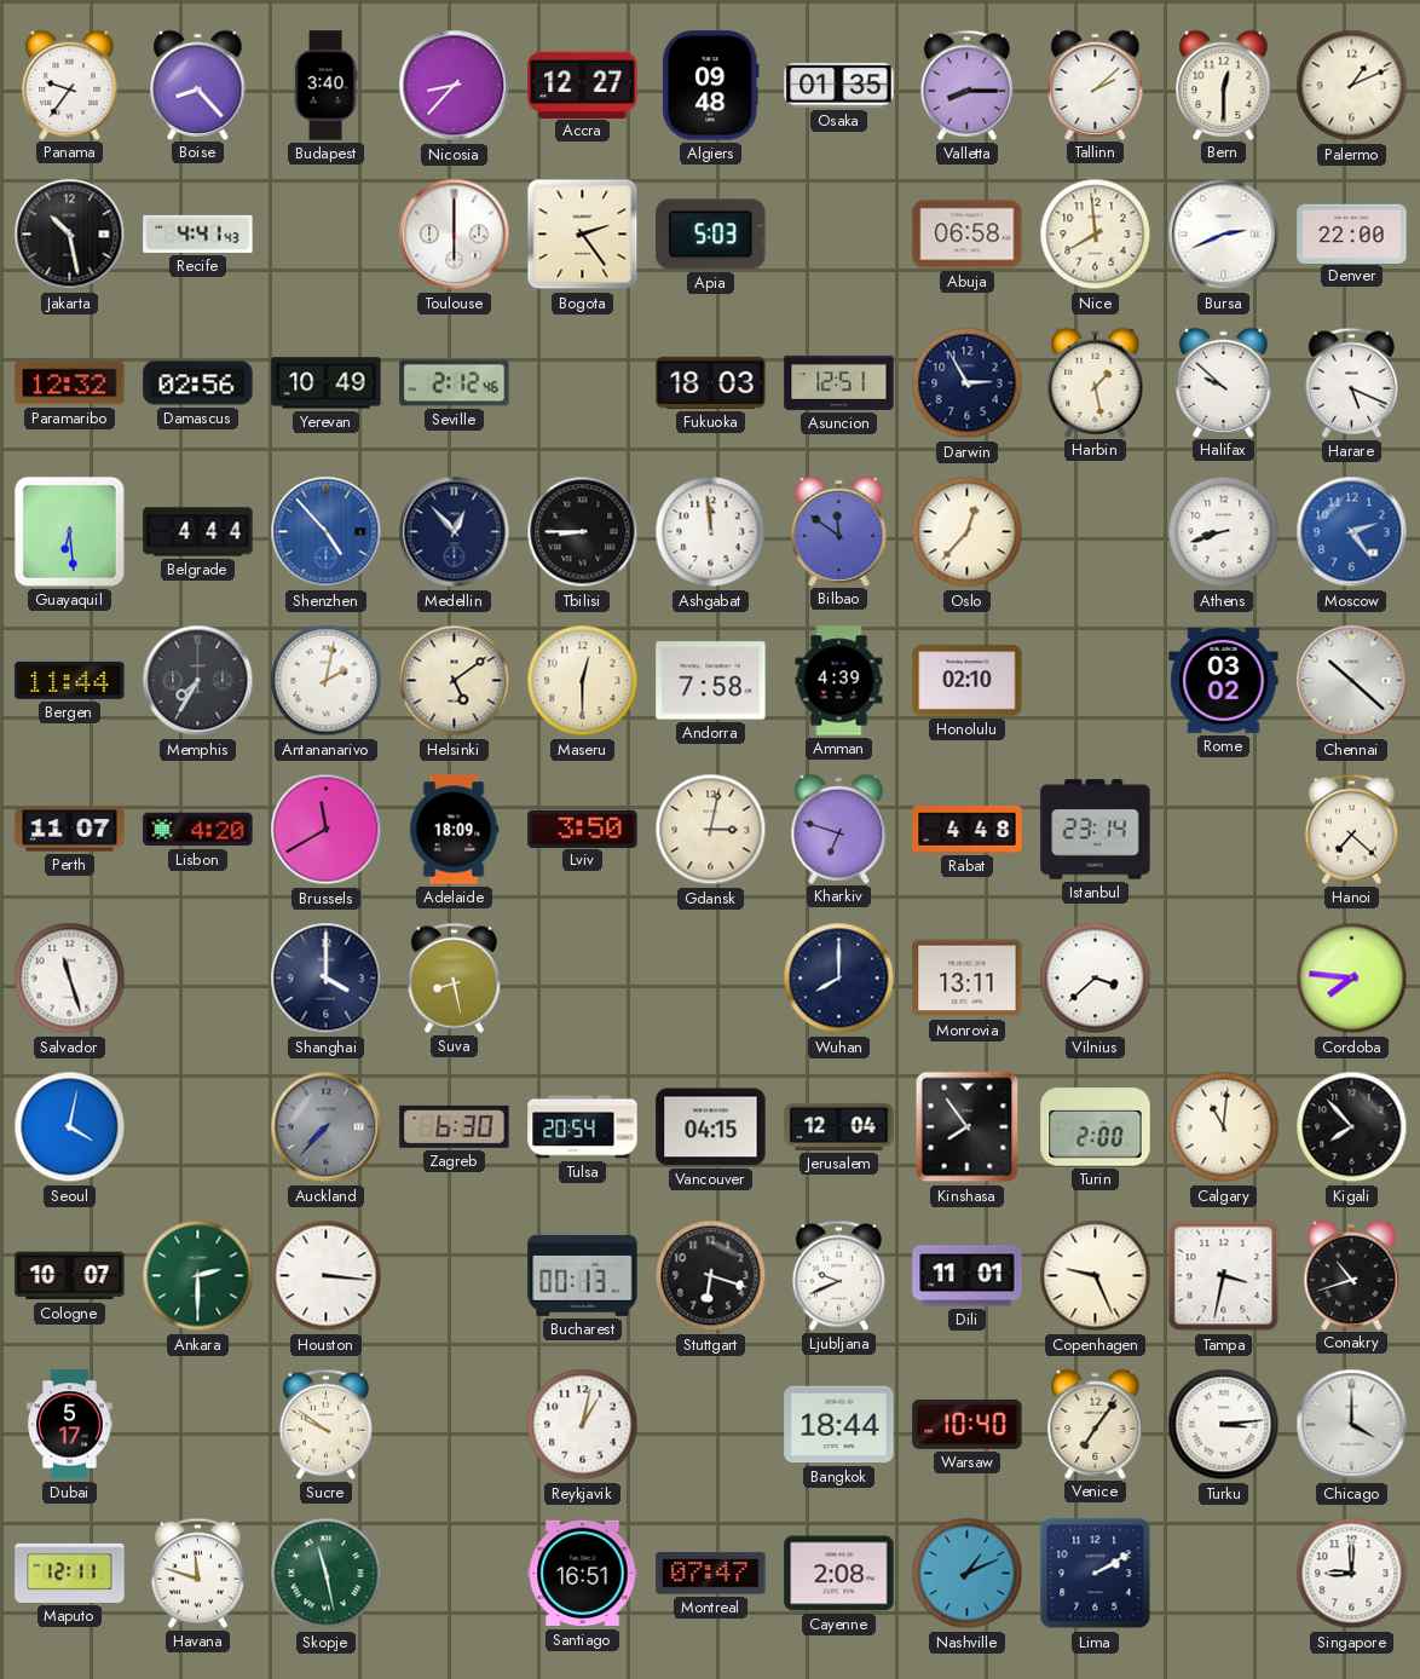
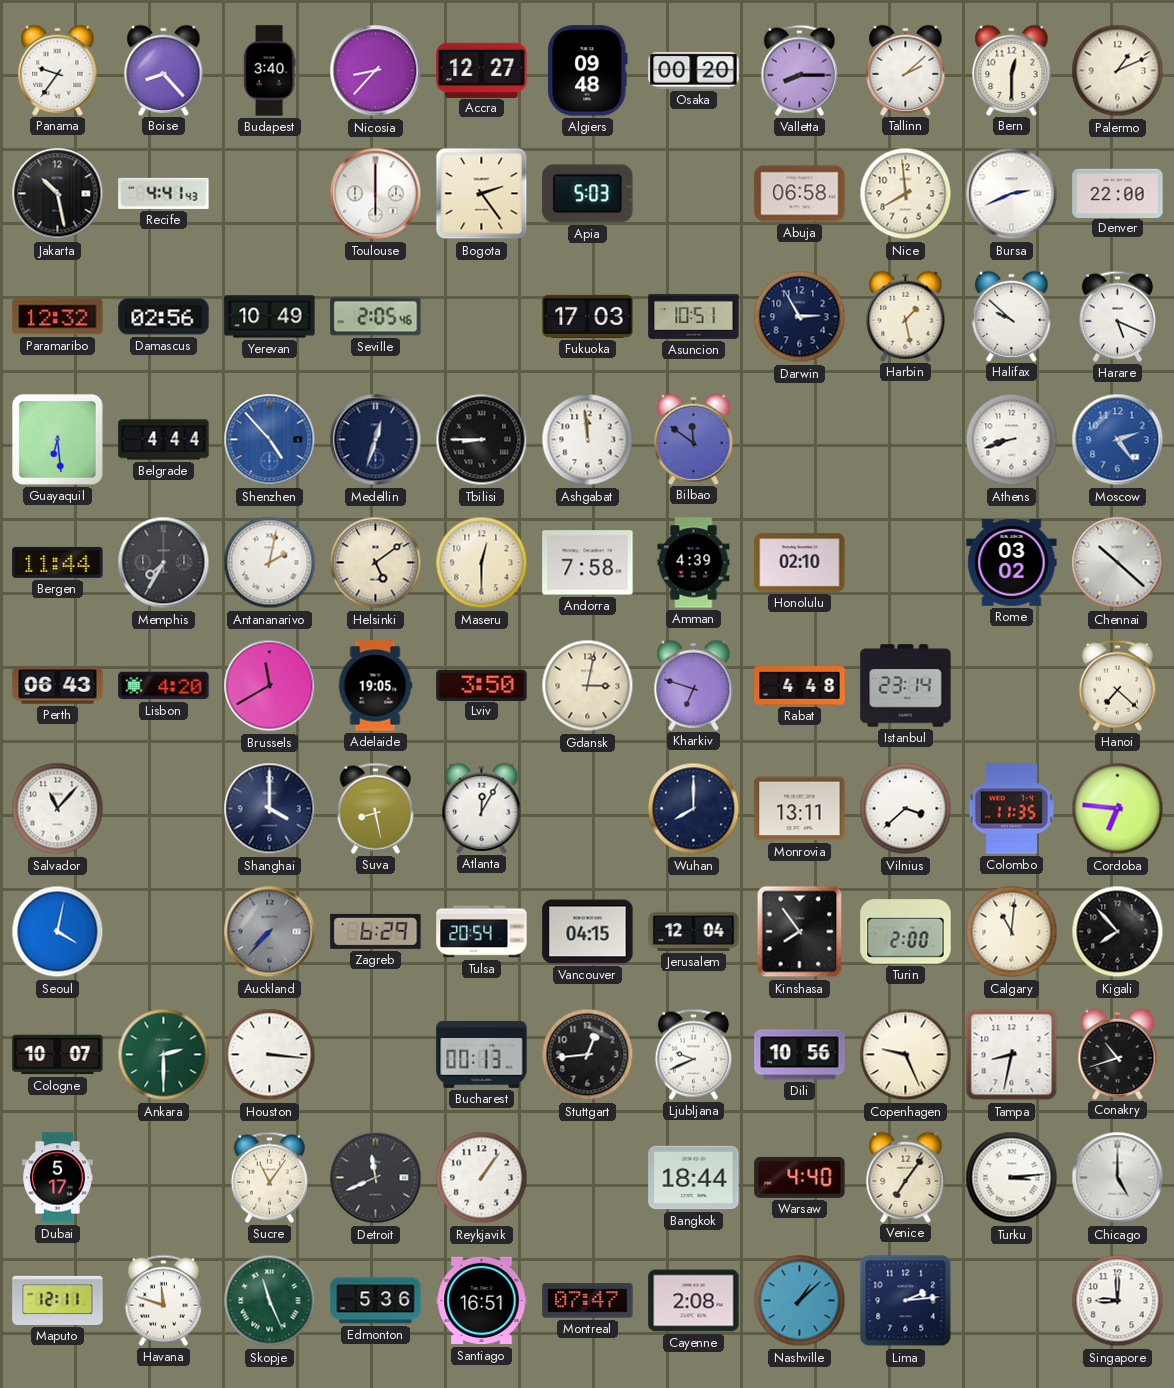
Osaka: 01:35 -> 00:20
Seville: 2:12 -> 2:05
Fukuoka: 18:03 -> 17:03
Asuncion: 12:51 -> 10:51
Medellin: 12:53 -> 12:33
Oslo: 12:37 -> none
Perth: 11:07 -> 06:43
Adelaide: 18:09 -> 19:05
Salvador: 11:27 -> 11:07
Atlanta: none -> 12:05
Colombo: none -> 11:35
Cordoba: 7:46 -> 6:46
Zagreb: 6:30 -> 6:29
Stuttgart: 6:18 -> 12:44
Dili: 11:01 -> 10:56
Tampa: 3:32 -> 8:32
Sucre: 9:51 -> 11:06
Detroit: none -> 11:41
Reykjavik: 1:02 -> 1:06
Warsaw: 10:40 -> 4:40
Chicago: 4:00 -> 5:00
Skopje: 11:28 -> 11:26
Edmonton: none -> 5:36
Nashville: 1:11 -> 1:08
Lima: 2:10 -> 2:14
